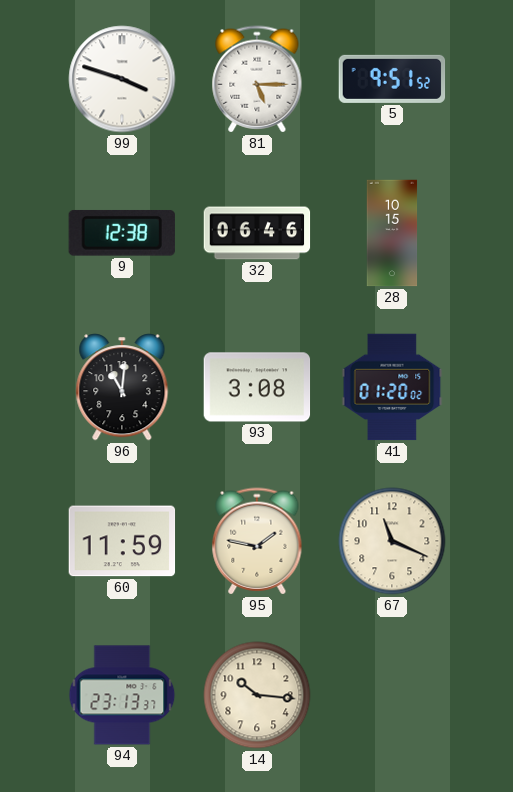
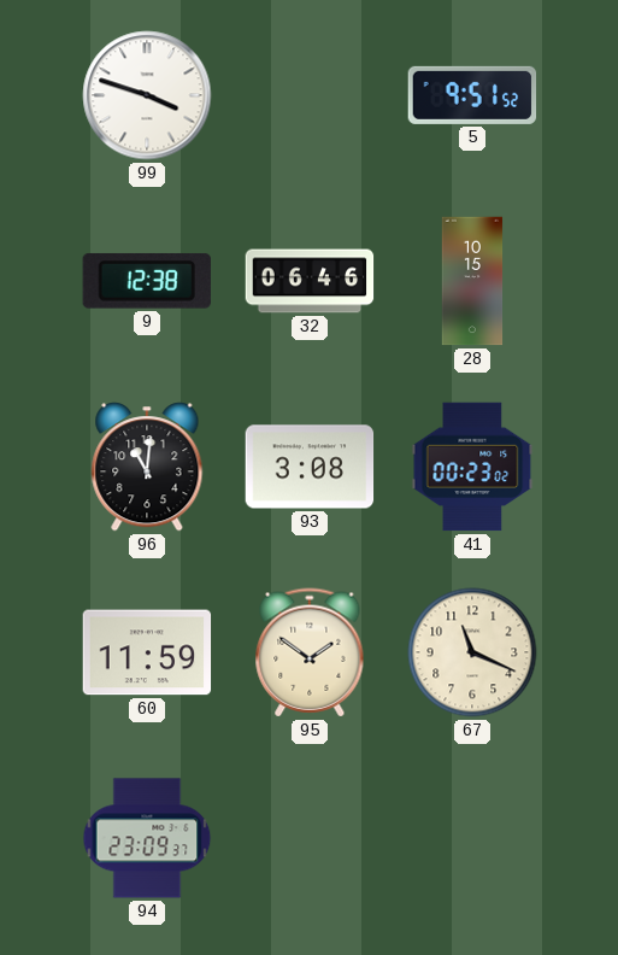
81: 5:15 -> none
41: 01:20 -> 00:23
95: 1:47 -> 1:51
94: 23:13 -> 23:09
14: 10:16 -> none
